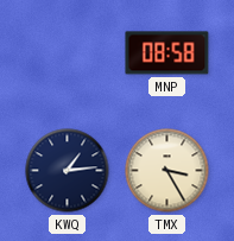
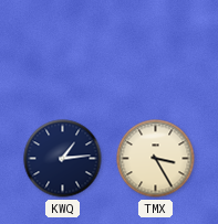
MNP: 08:58 -> none
